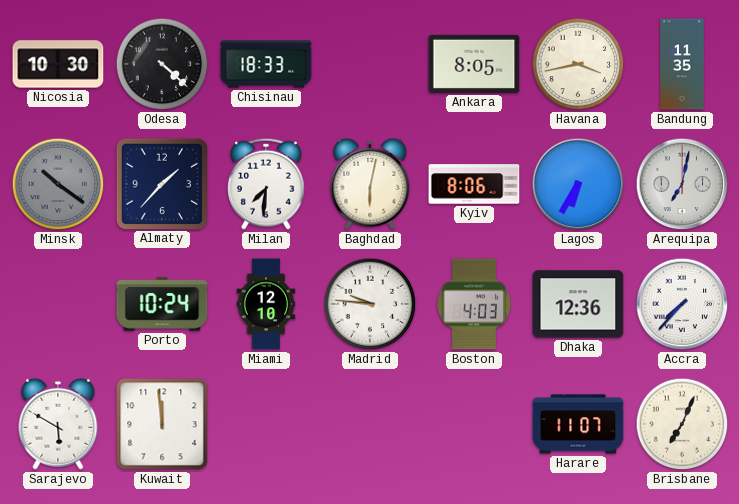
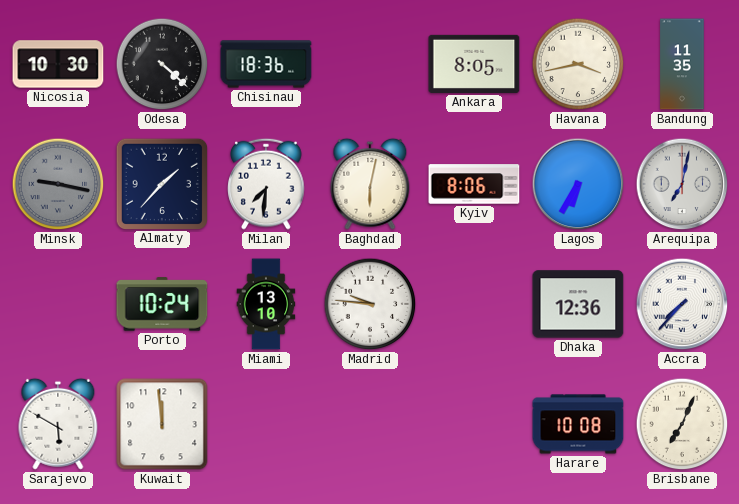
Chisinau: 18:33 -> 18:36
Minsk: 10:21 -> 9:17
Miami: 12:10 -> 13:10
Boston: 4:03 -> none
Harare: 11:07 -> 10:08
